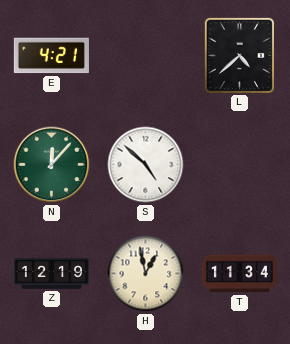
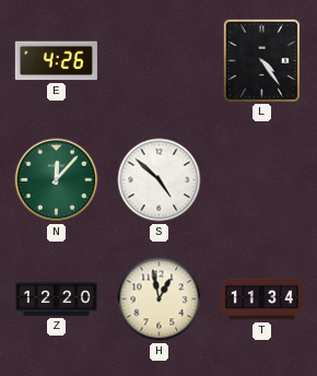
E: 4:21 -> 4:26
L: 4:38 -> 4:24
Z: 12:19 -> 12:20
